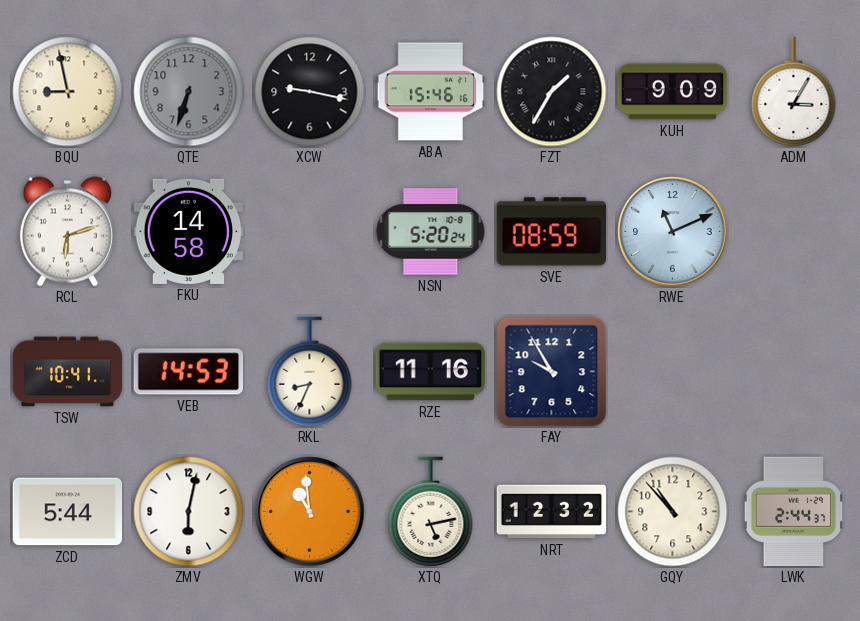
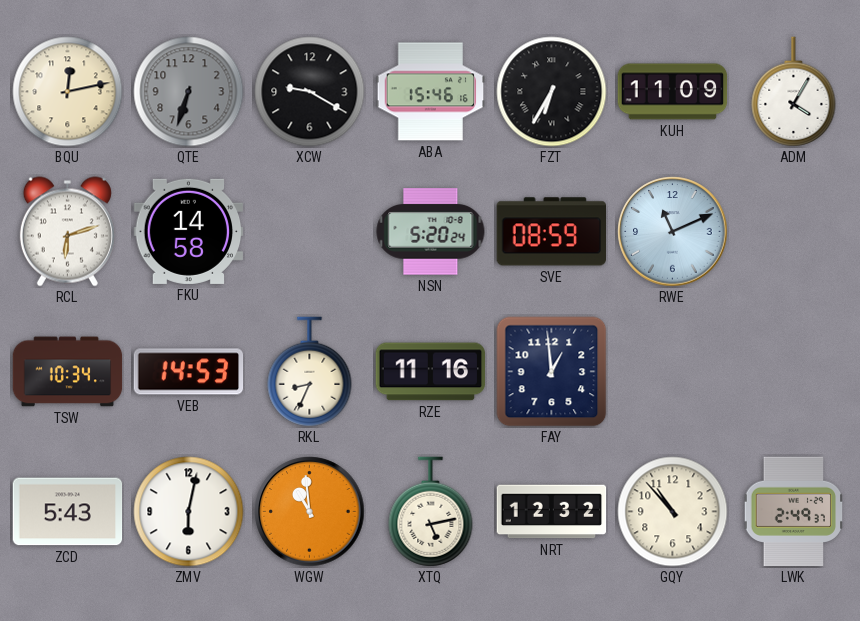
BQU: 8:58 -> 12:13
XCW: 9:17 -> 9:20
FZT: 1:35 -> 6:35
KUH: 9:09 -> 11:09
ADM: 3:05 -> 4:05
TSW: 10:41 -> 10:34
FAY: 9:55 -> 12:59
ZCD: 5:44 -> 5:43
LWK: 2:44 -> 2:49
